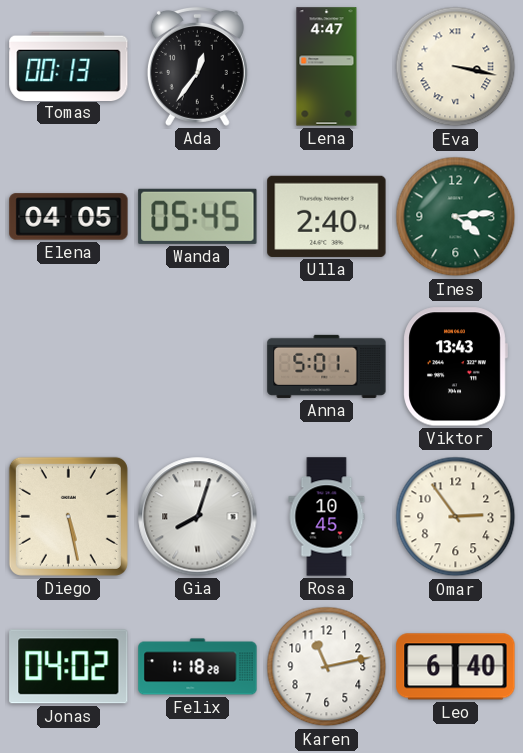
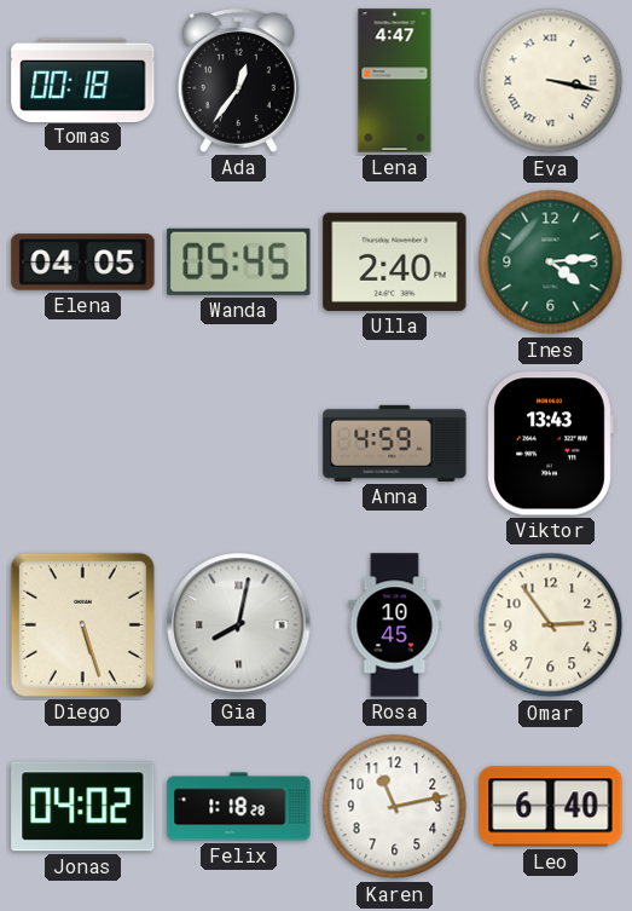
Tomas: 00:13 -> 00:18
Anna: 5:01 -> 4:59
Diego: 5:28 -> 5:27
Gia: 8:03 -> 8:02
